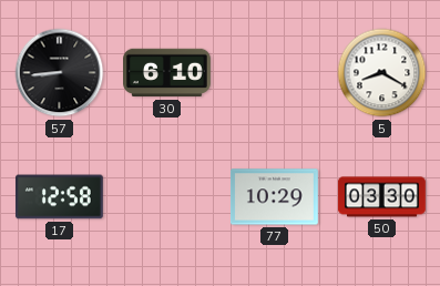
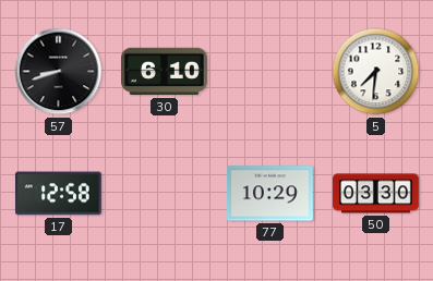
57: 8:44 -> 8:42
5: 8:20 -> 7:31
